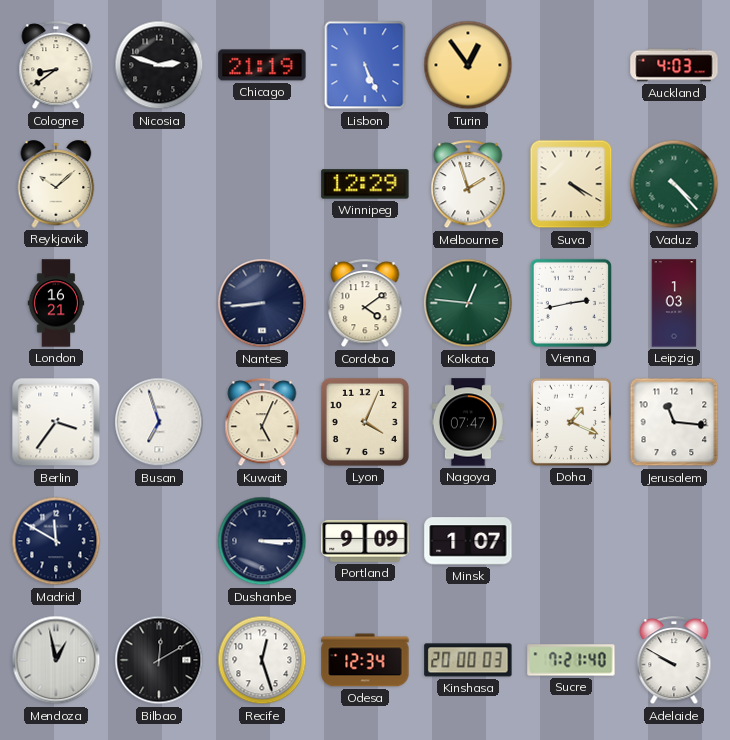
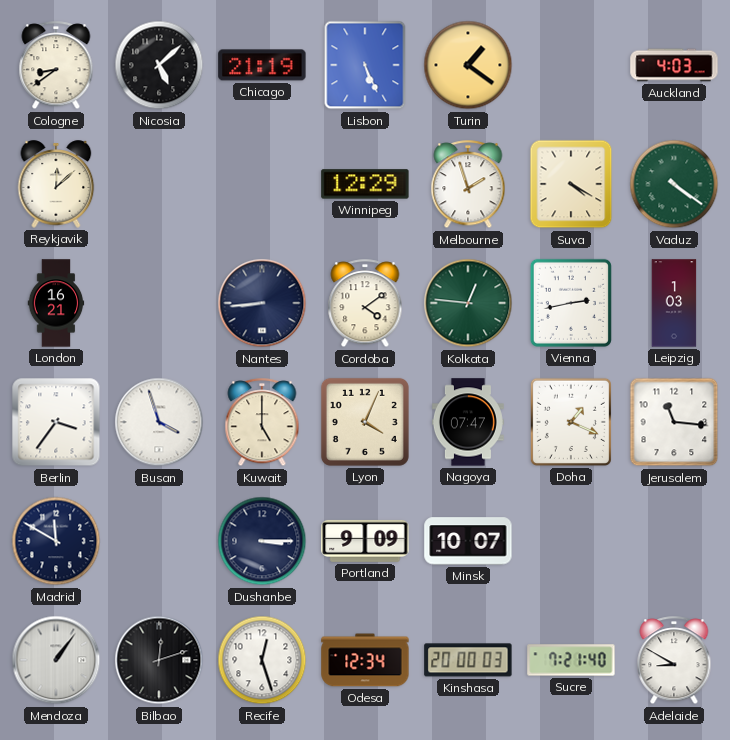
Nicosia: 2:48 -> 5:08
Turin: 12:54 -> 1:21
Reykjavik: 10:08 -> 12:08
Vaduz: 4:23 -> 4:21
Busan: 6:57 -> 3:57
Kuwait: 5:04 -> 5:00
Minsk: 1:07 -> 10:07
Mendoza: 12:58 -> 1:06
Bilbao: 12:10 -> 12:12
Adelaide: 9:50 -> 8:50
